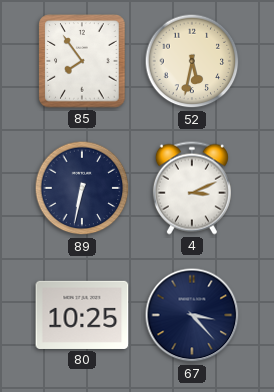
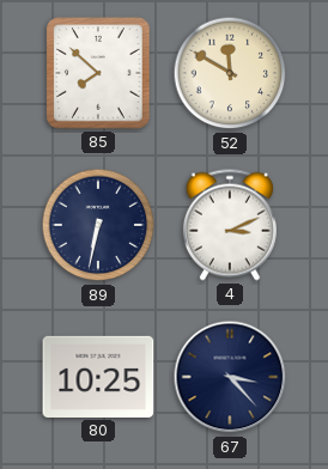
85: 7:54 -> 7:52
52: 5:32 -> 11:50
